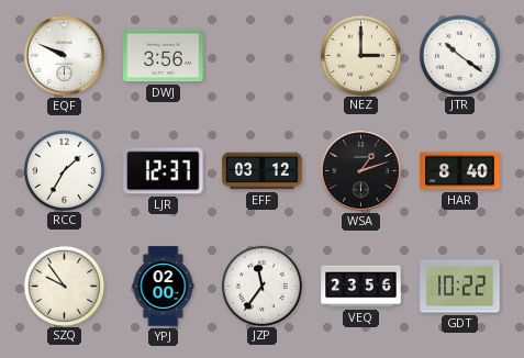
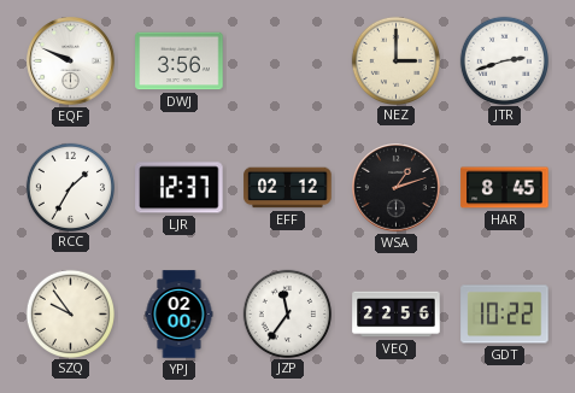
JTR: 10:21 -> 2:42
EFF: 03:12 -> 02:12
HAR: 8:40 -> 8:45
VEQ: 23:56 -> 22:56
